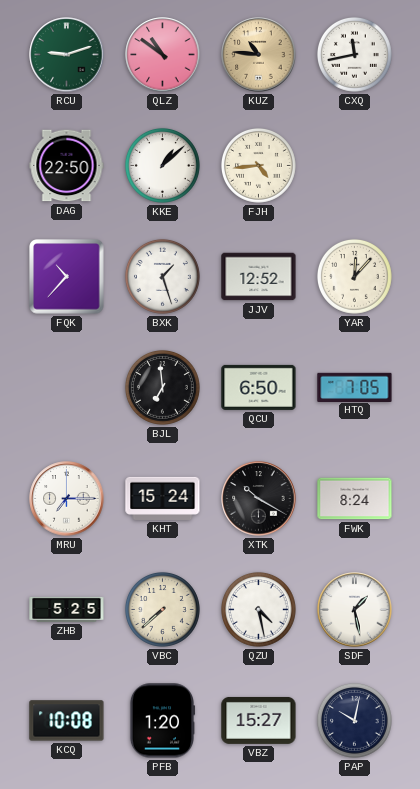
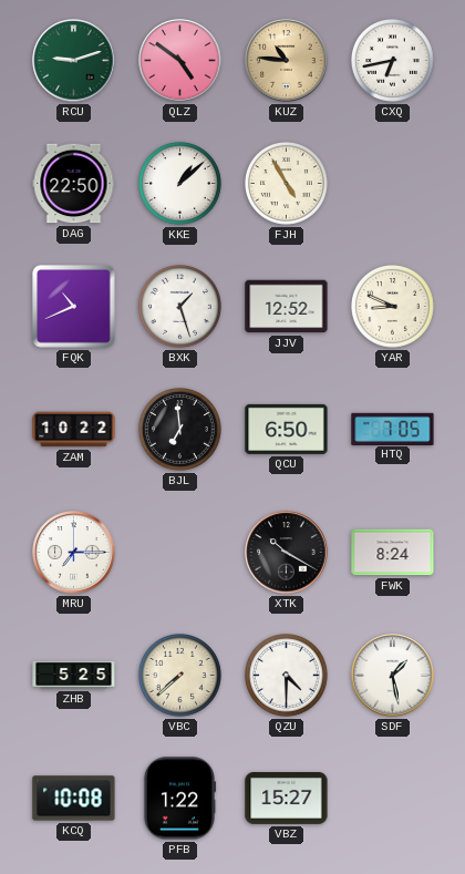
QLZ: 10:51 -> 4:51
CXQ: 11:43 -> 6:43
FJH: 4:44 -> 4:55
FQK: 10:37 -> 10:41
YAR: 12:07 -> 8:49
ZAM: none -> 10:22
KHT: 15:24 -> none
QZU: 4:28 -> 4:30
PFB: 1:20 -> 1:22
PAP: 10:02 -> none
